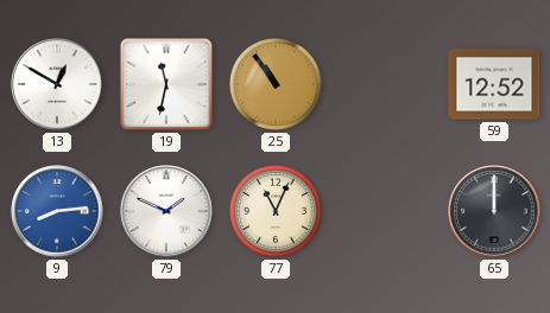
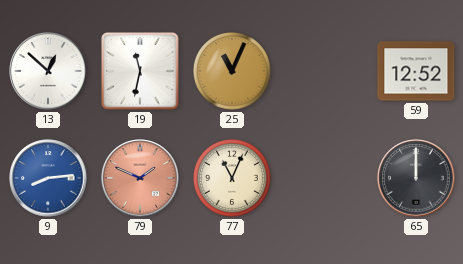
13: 12:50 -> 12:52
25: 10:54 -> 11:04
79 dial: white -> salmon
